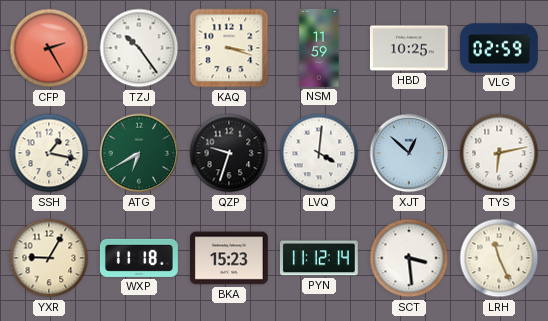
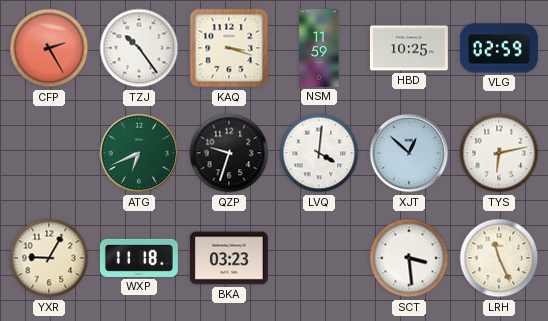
SSH: 1:17 -> none
ATG: 6:40 -> 6:41
BKA: 15:23 -> 03:23
PYN: 11:12 -> none
